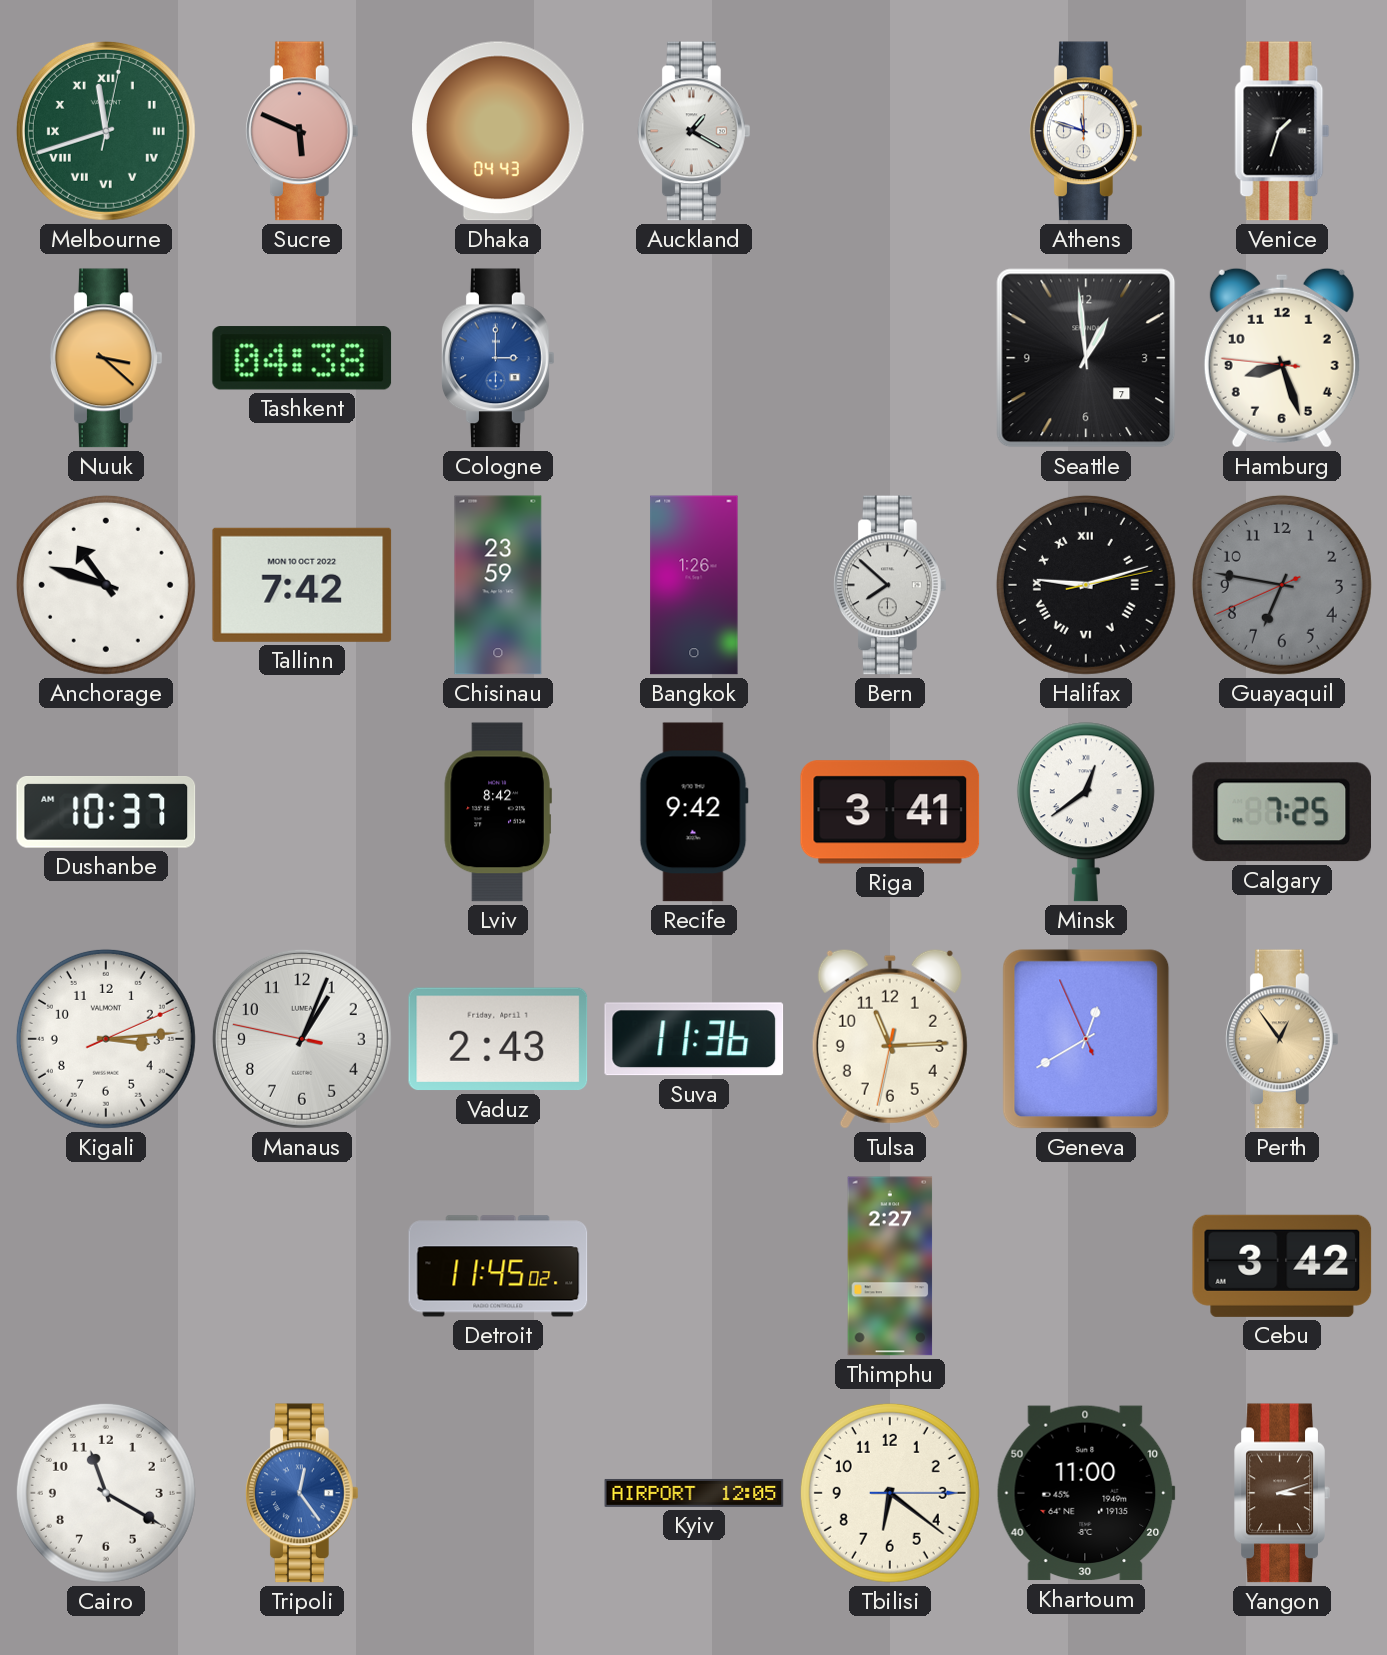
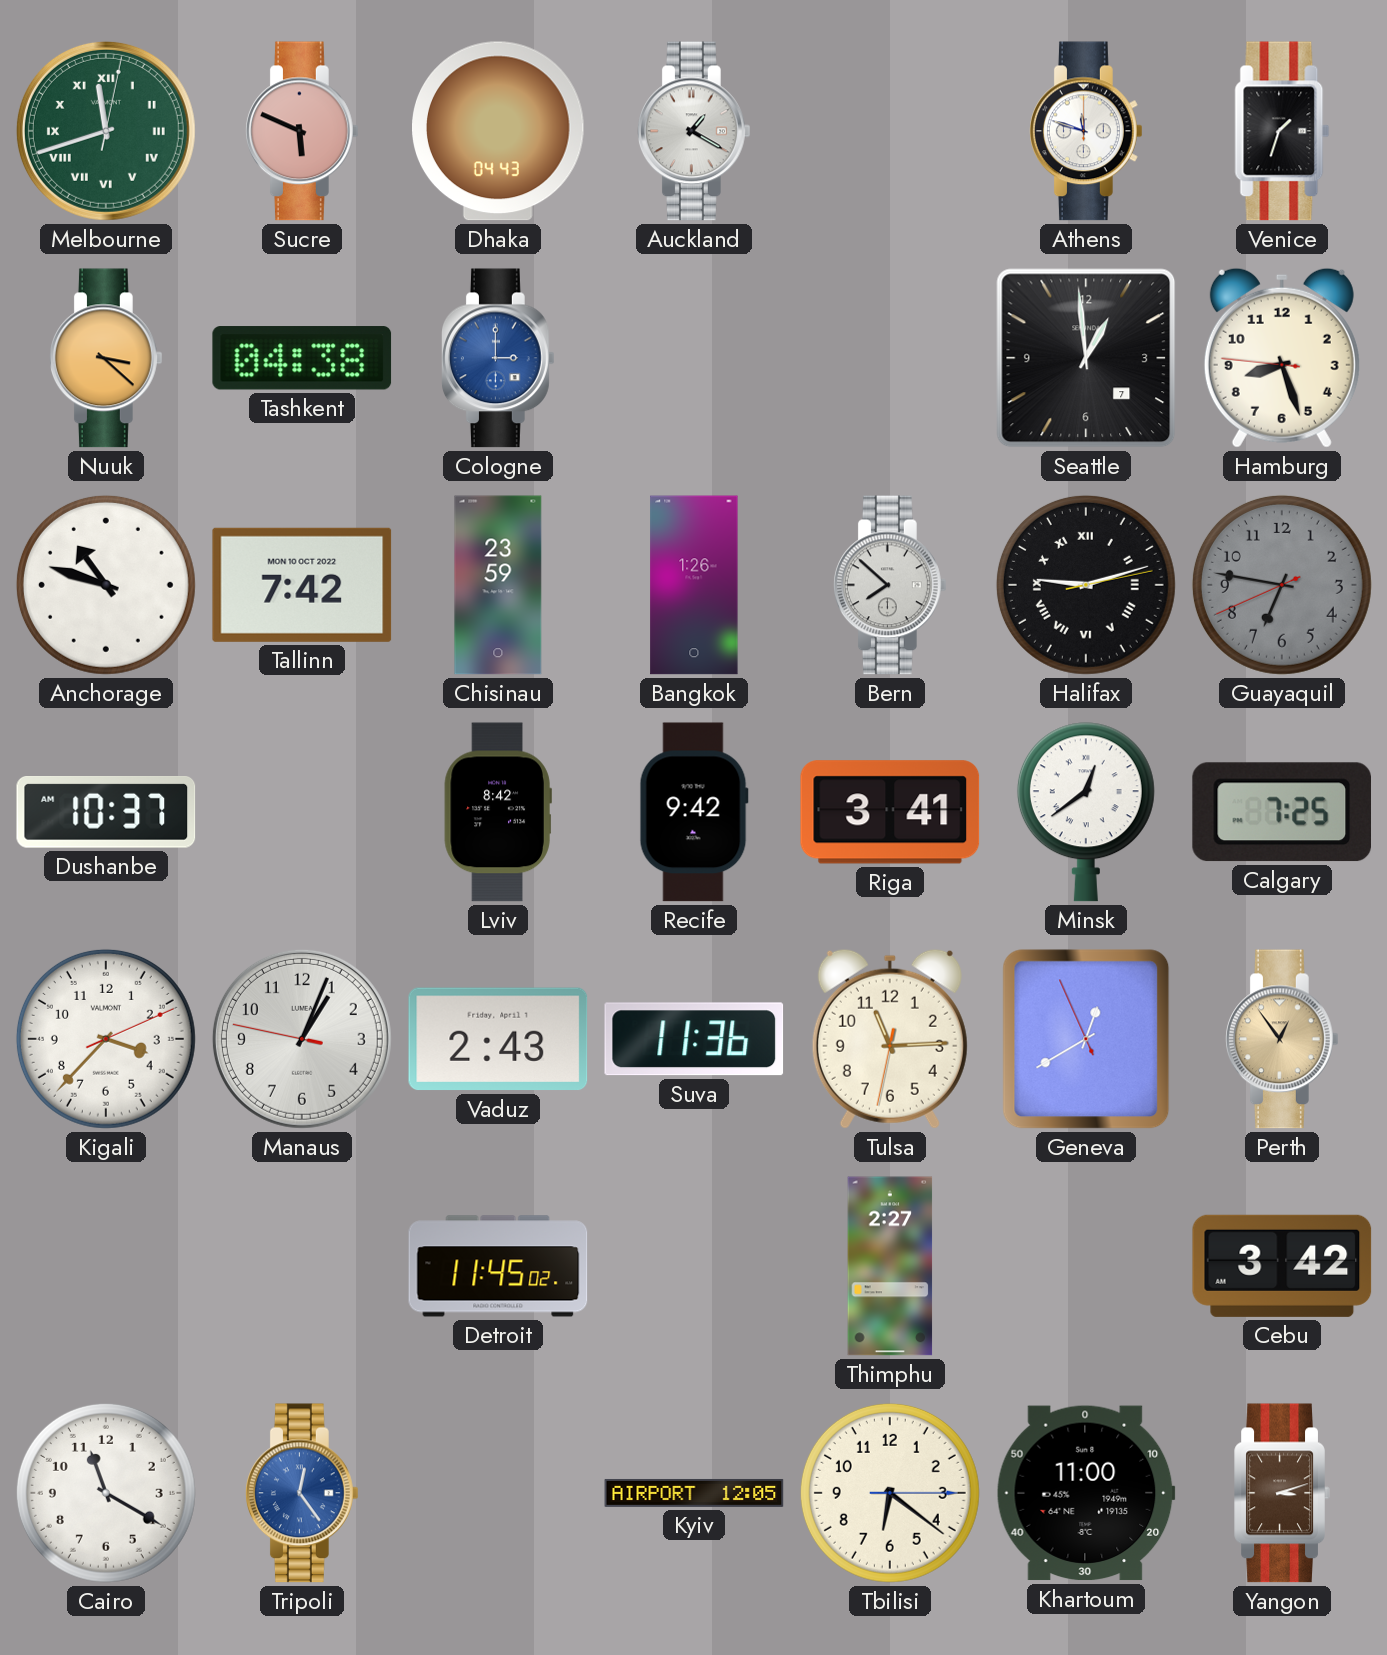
Kigali: 3:14 -> 3:37
